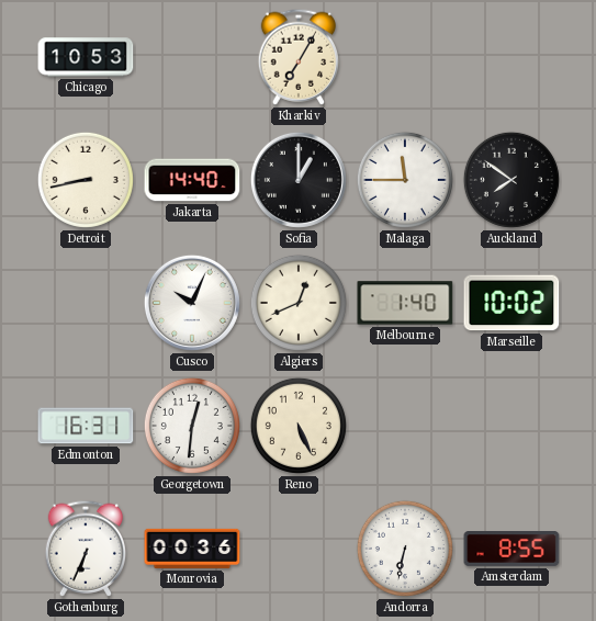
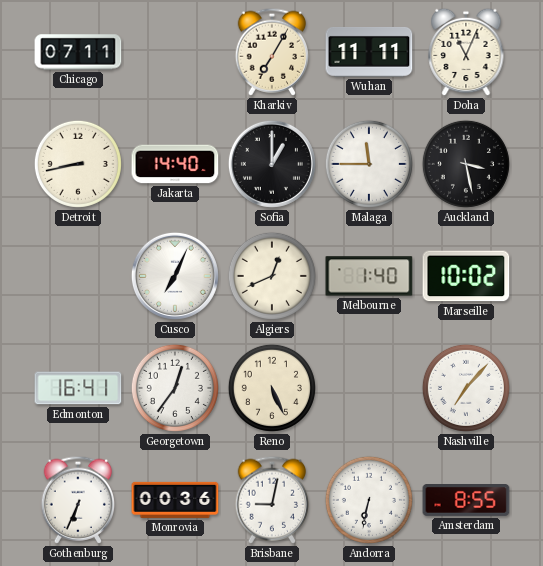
Chicago: 10:53 -> 07:11
Wuhan: none -> 11:11
Doha: none -> 11:04
Auckland: 7:51 -> 3:28
Cusco: 10:04 -> 7:04
Edmonton: 16:31 -> 16:41
Georgetown: 12:31 -> 12:36
Nashville: none -> 7:07
Brisbane: none -> 9:02
